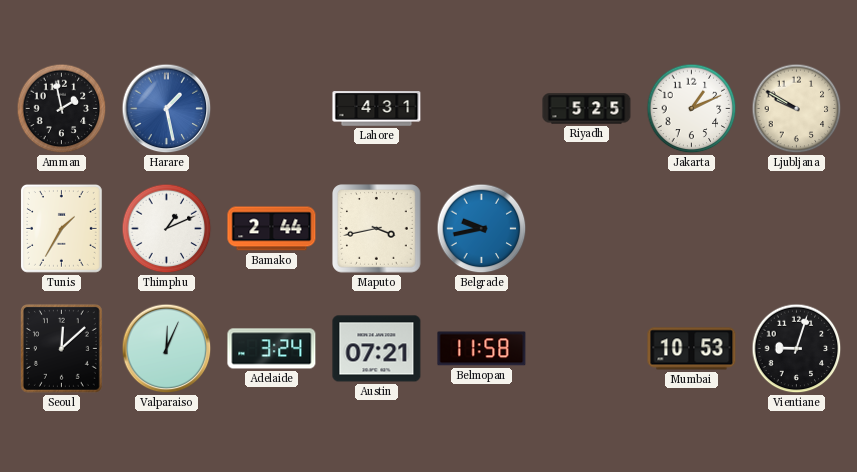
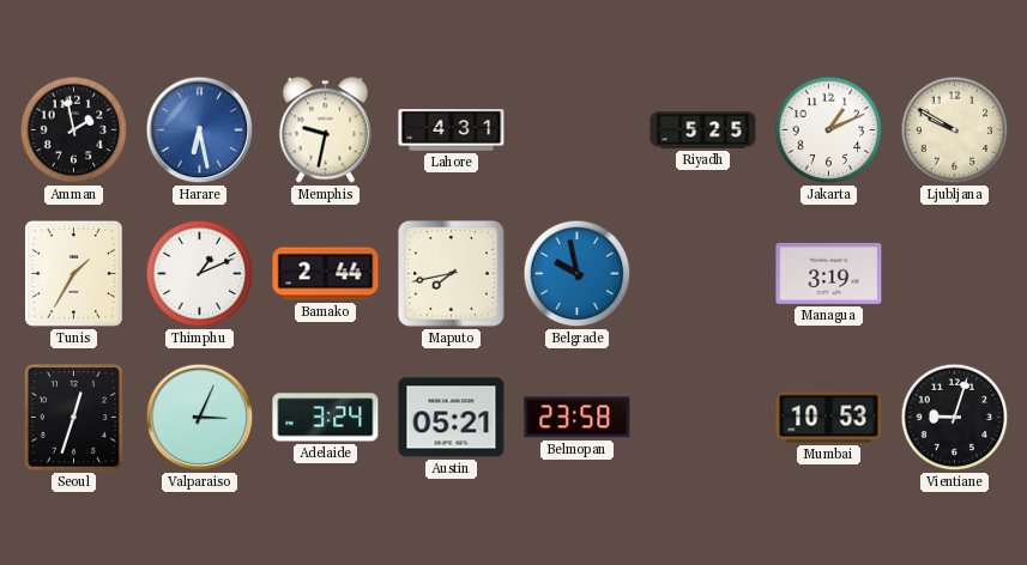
Harare: 1:28 -> 6:28
Memphis: none -> 9:32
Maputo: 3:43 -> 7:43
Belgrade: 9:43 -> 9:58
Managua: none -> 3:19
Seoul: 12:08 -> 12:33
Valparaiso: 12:04 -> 3:04
Austin: 07:21 -> 05:21
Belmopan: 11:58 -> 23:58
